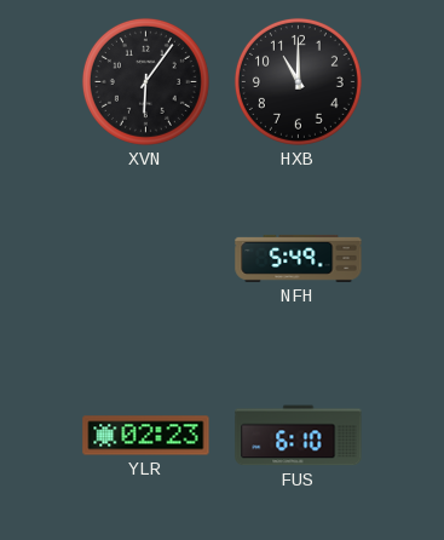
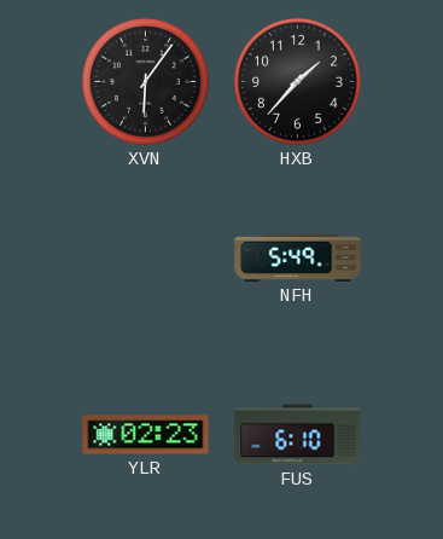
HXB: 11:00 -> 1:37
